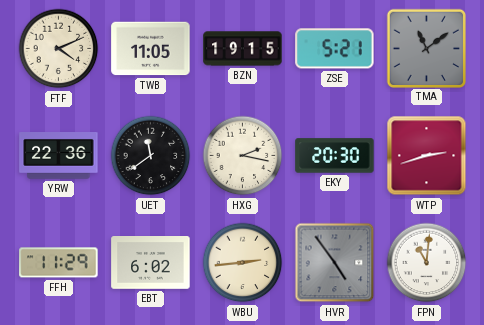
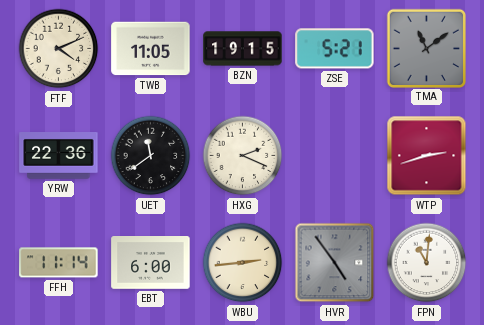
HXG: 2:17 -> 2:19
EKY: 20:30 -> none
FFH: 11:29 -> 11:14
EBT: 6:02 -> 6:00
